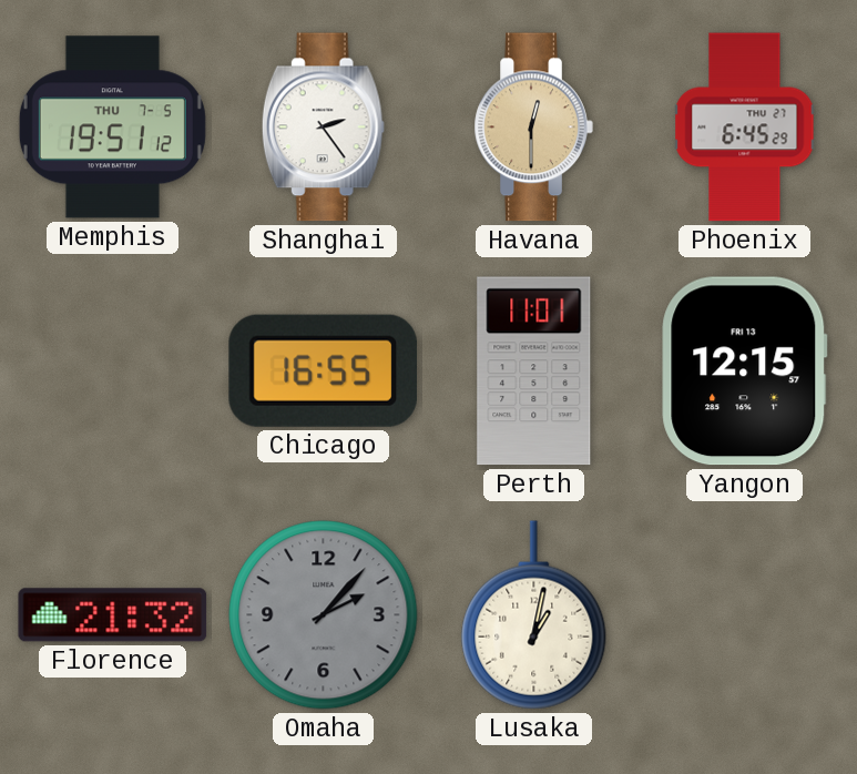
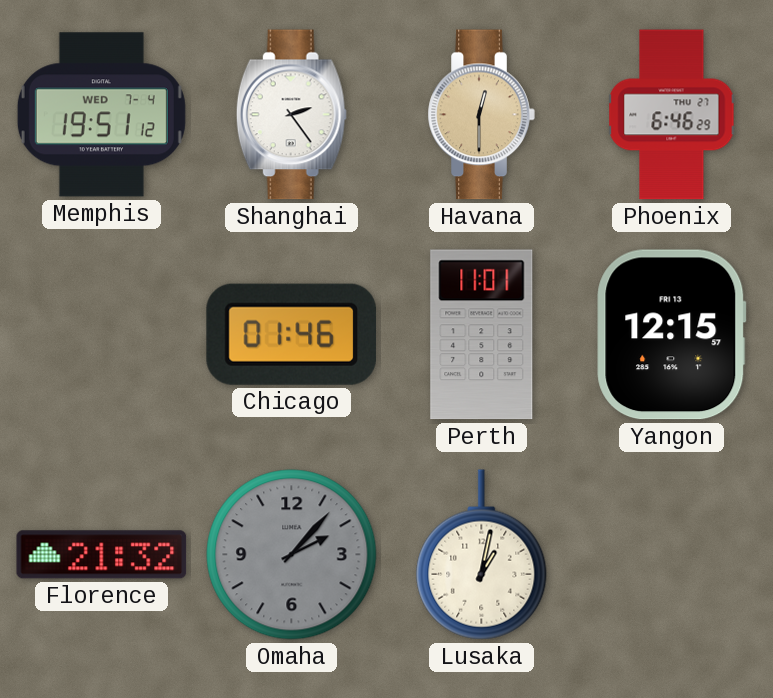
Memphis date: THU 7-5 -> WED 7-4
Phoenix: 6:45 -> 6:46
Chicago: 16:55 -> 01:46
